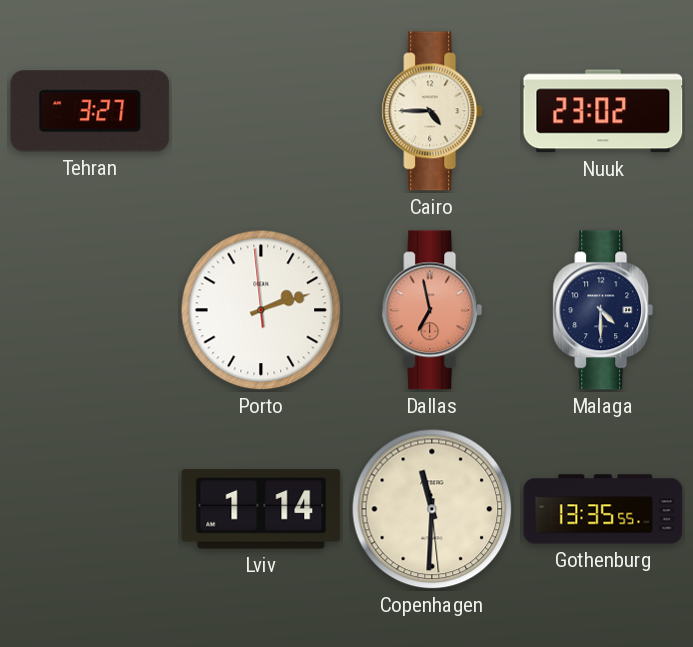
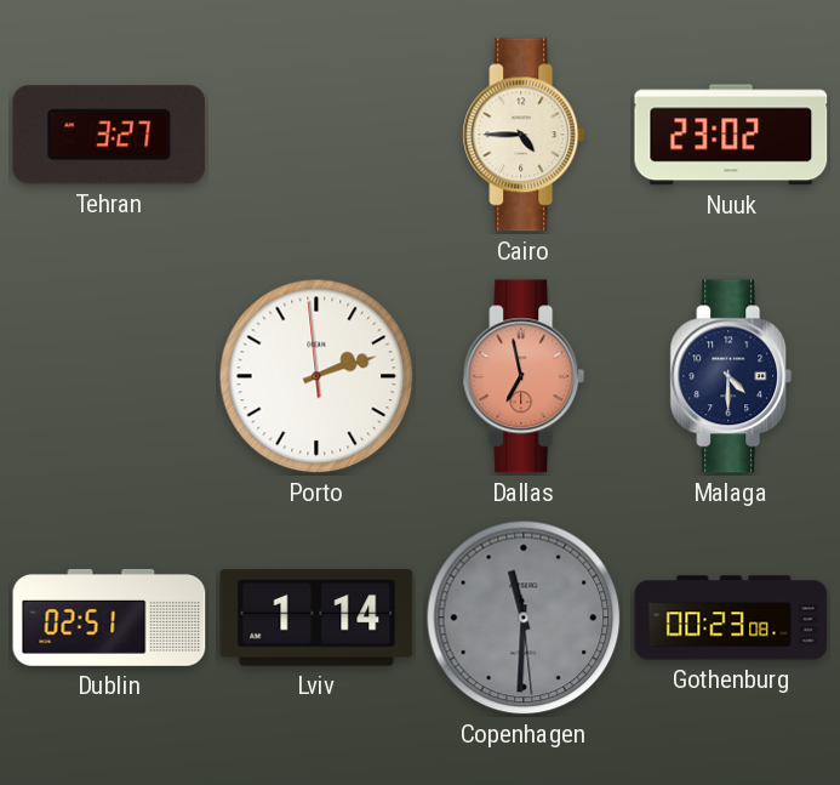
Dublin: none -> 02:51
Copenhagen dial: cream -> grey
Gothenburg: 13:35 -> 00:23
